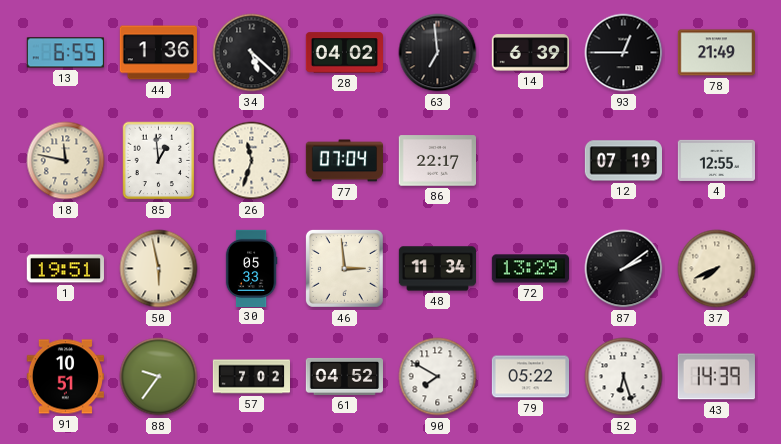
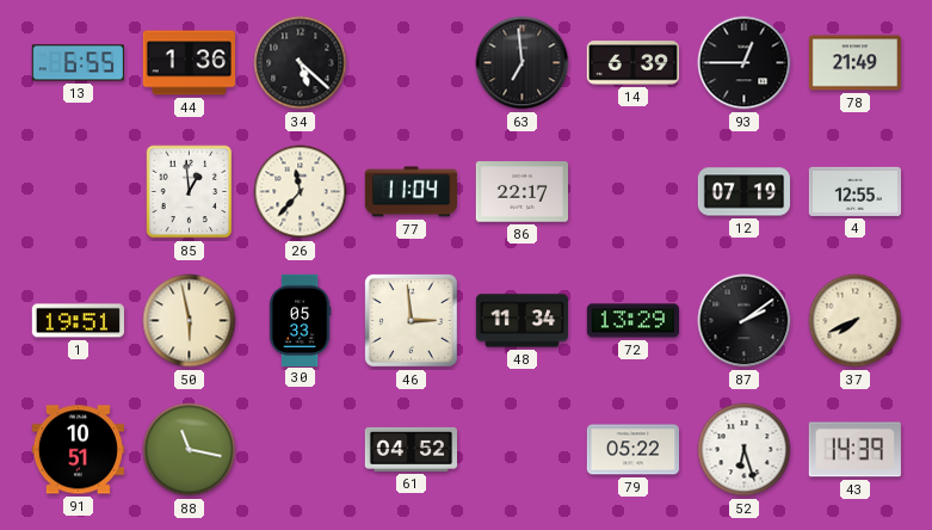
28: 04:02 -> none
18: 11:47 -> none
26: 11:33 -> 11:37
77: 07:04 -> 11:04
88: 9:36 -> 11:17
57: 7:02 -> none
90: 7:50 -> none
